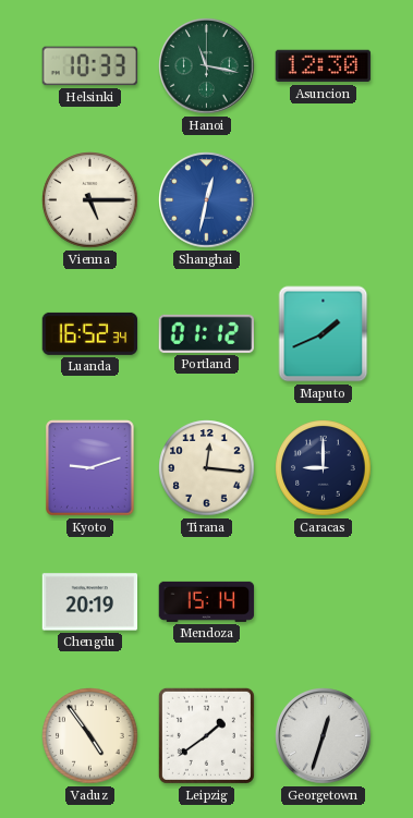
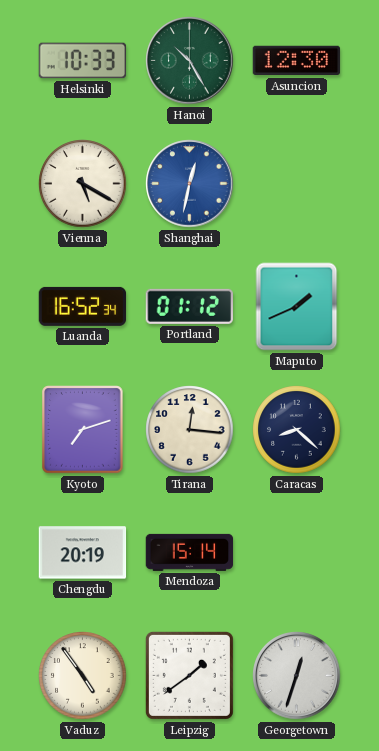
Hanoi: 11:17 -> 10:25
Vienna: 5:15 -> 5:20
Kyoto: 9:12 -> 7:12
Caracas: 9:00 -> 8:22
